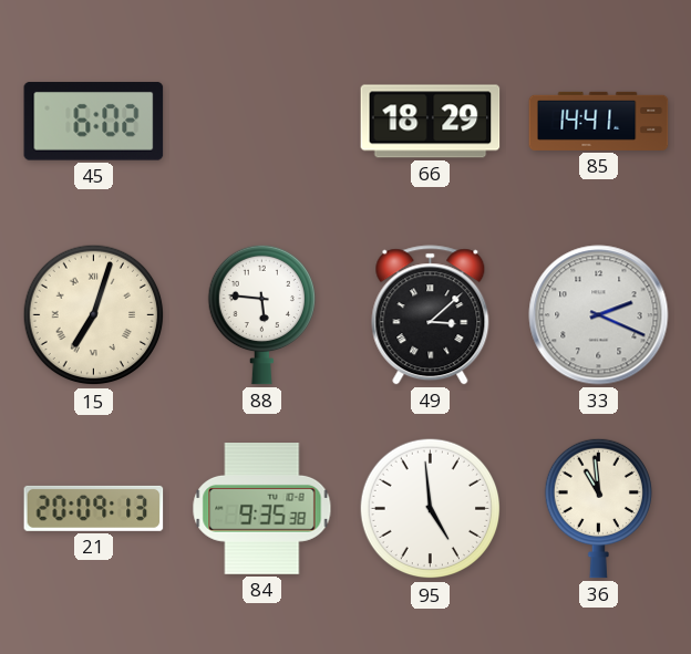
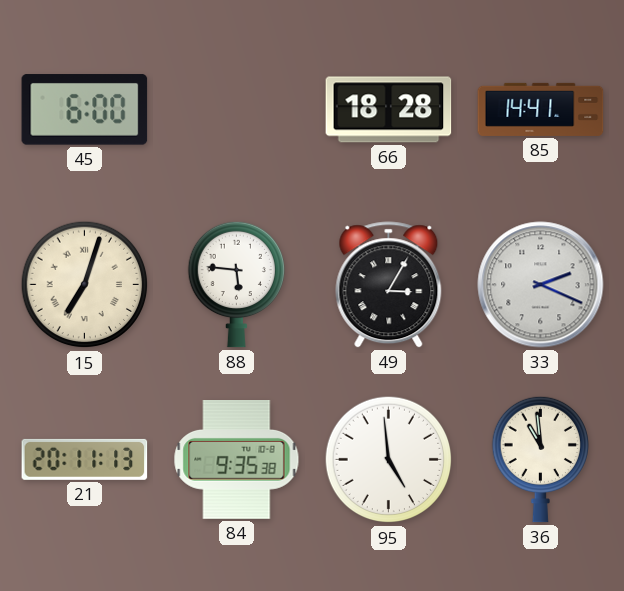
45: 6:02 -> 6:00
66: 18:29 -> 18:28
49: 3:08 -> 3:05
21: 20:09 -> 20:11
